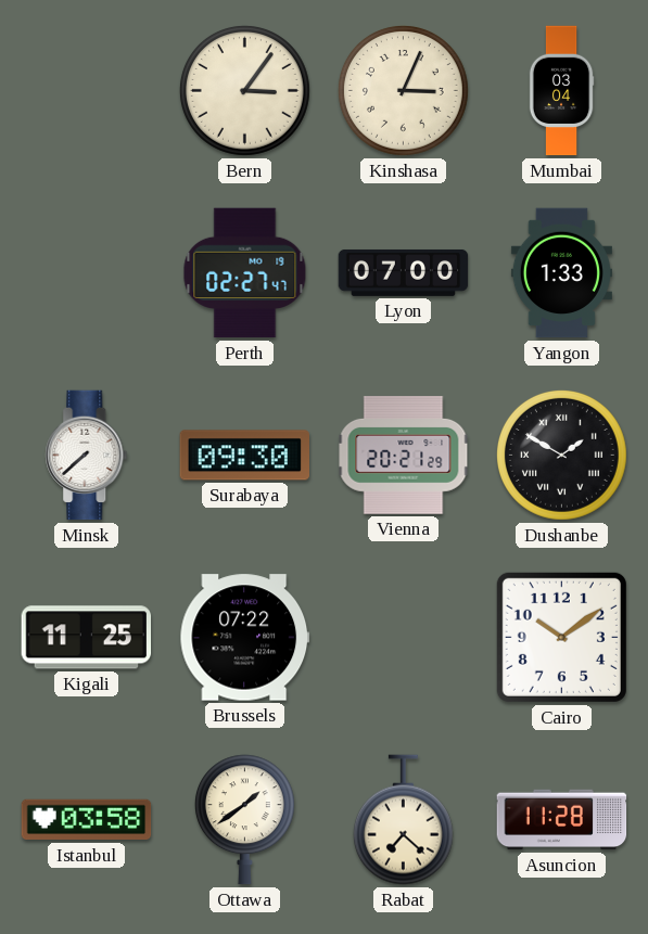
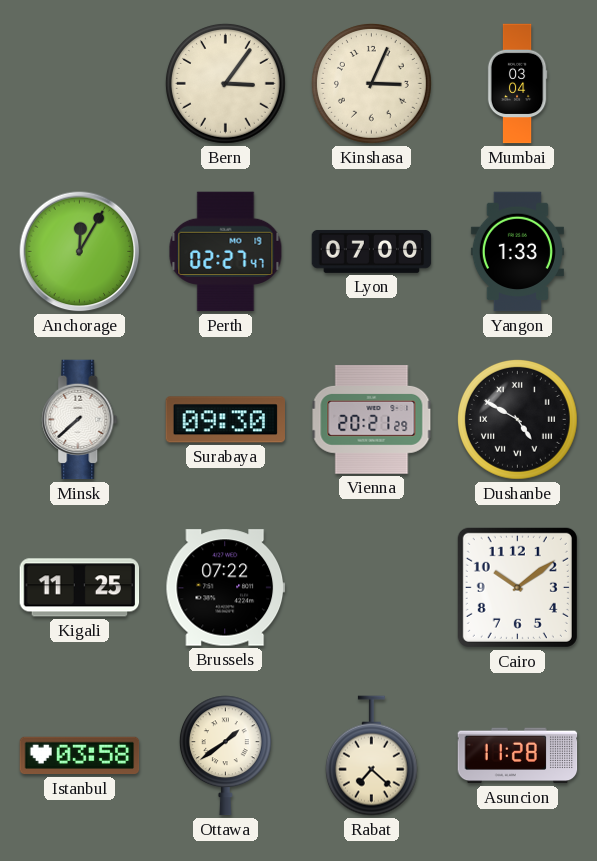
Anchorage: none -> 12:05
Dushanbe: 1:50 -> 4:50
